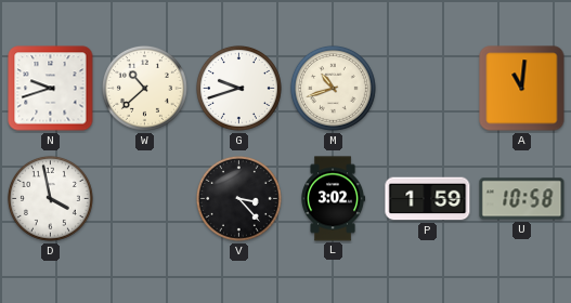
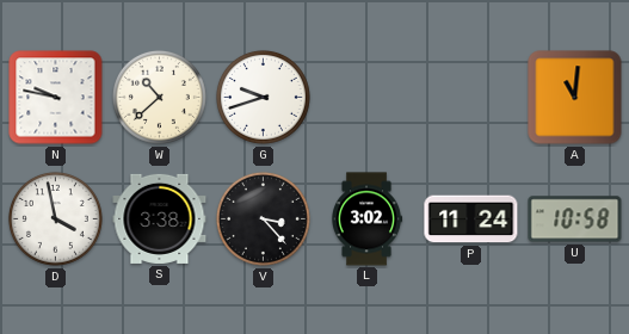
N: 9:42 -> 9:47
M: 10:42 -> none
S: none -> 3:38
P: 1:59 -> 11:24
